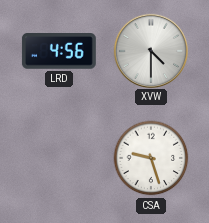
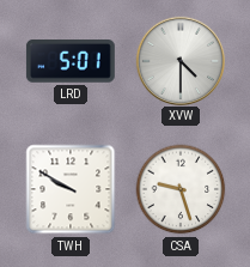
LRD: 4:56 -> 5:01
TWH: none -> 9:50
